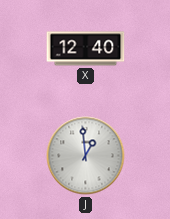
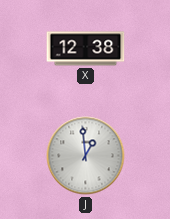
X: 12:40 -> 12:38
